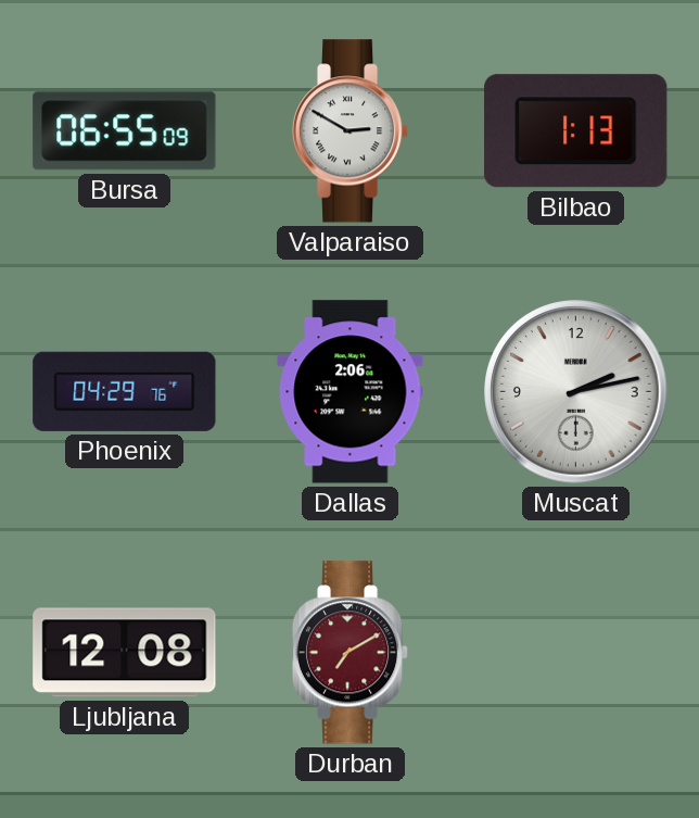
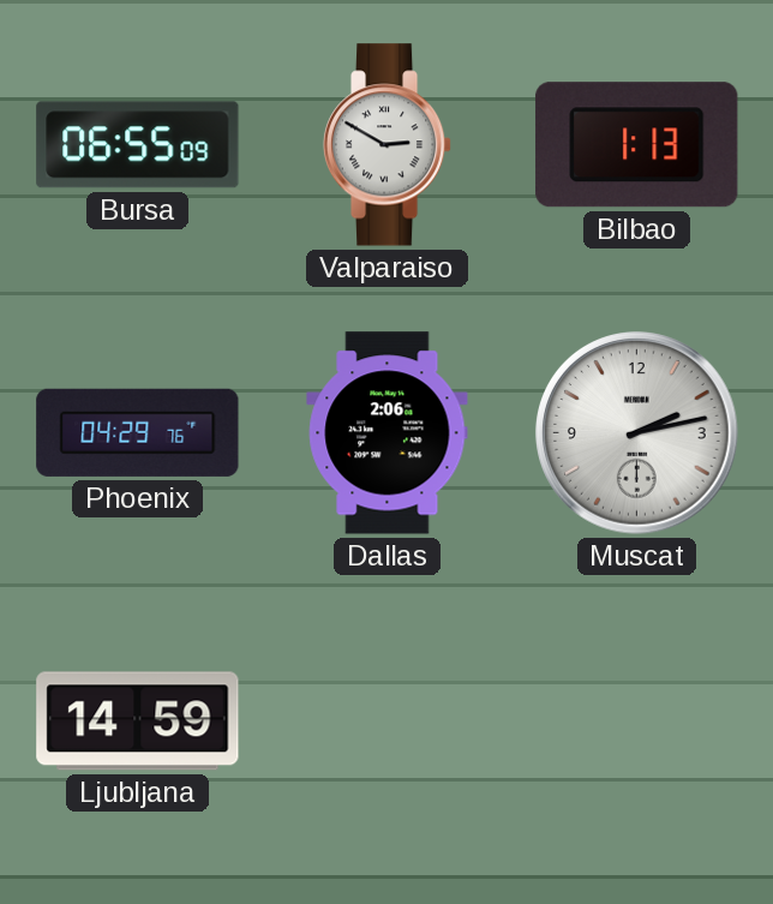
Ljubljana: 12:08 -> 14:59
Durban: 7:10 -> none
